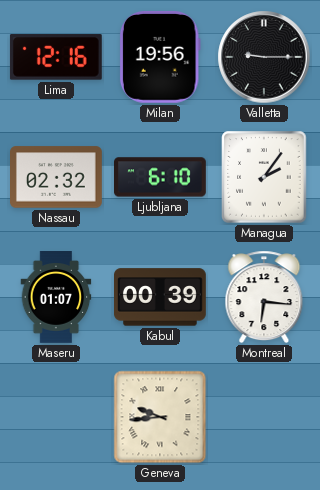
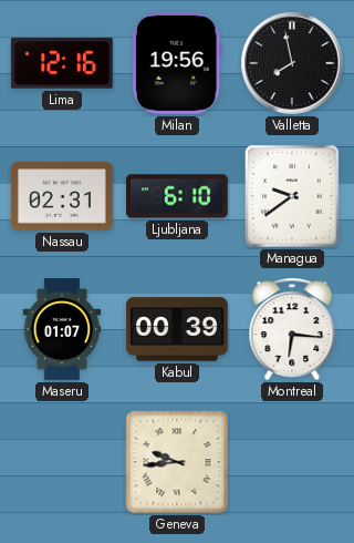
Valletta: 9:15 -> 7:58
Nassau: 02:32 -> 02:31
Managua: 2:06 -> 9:39
